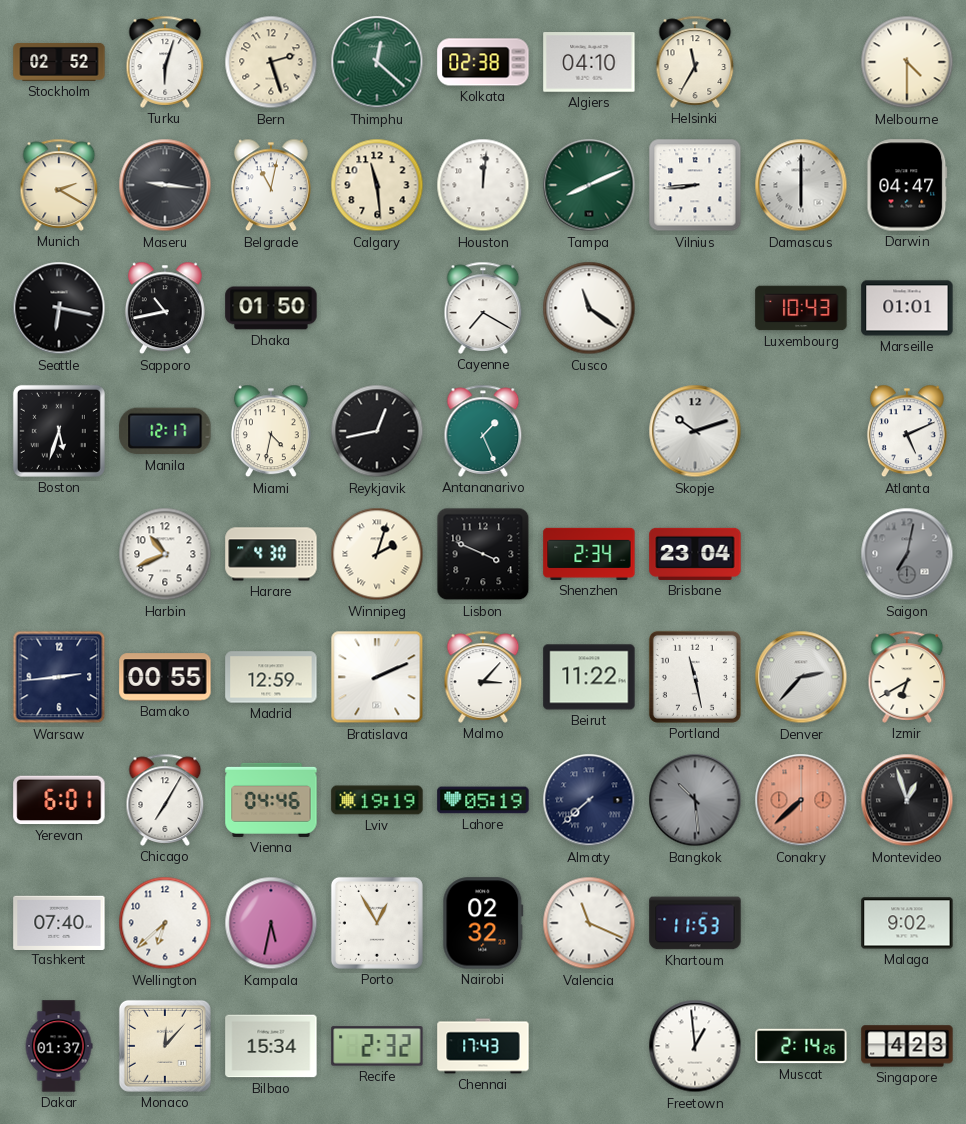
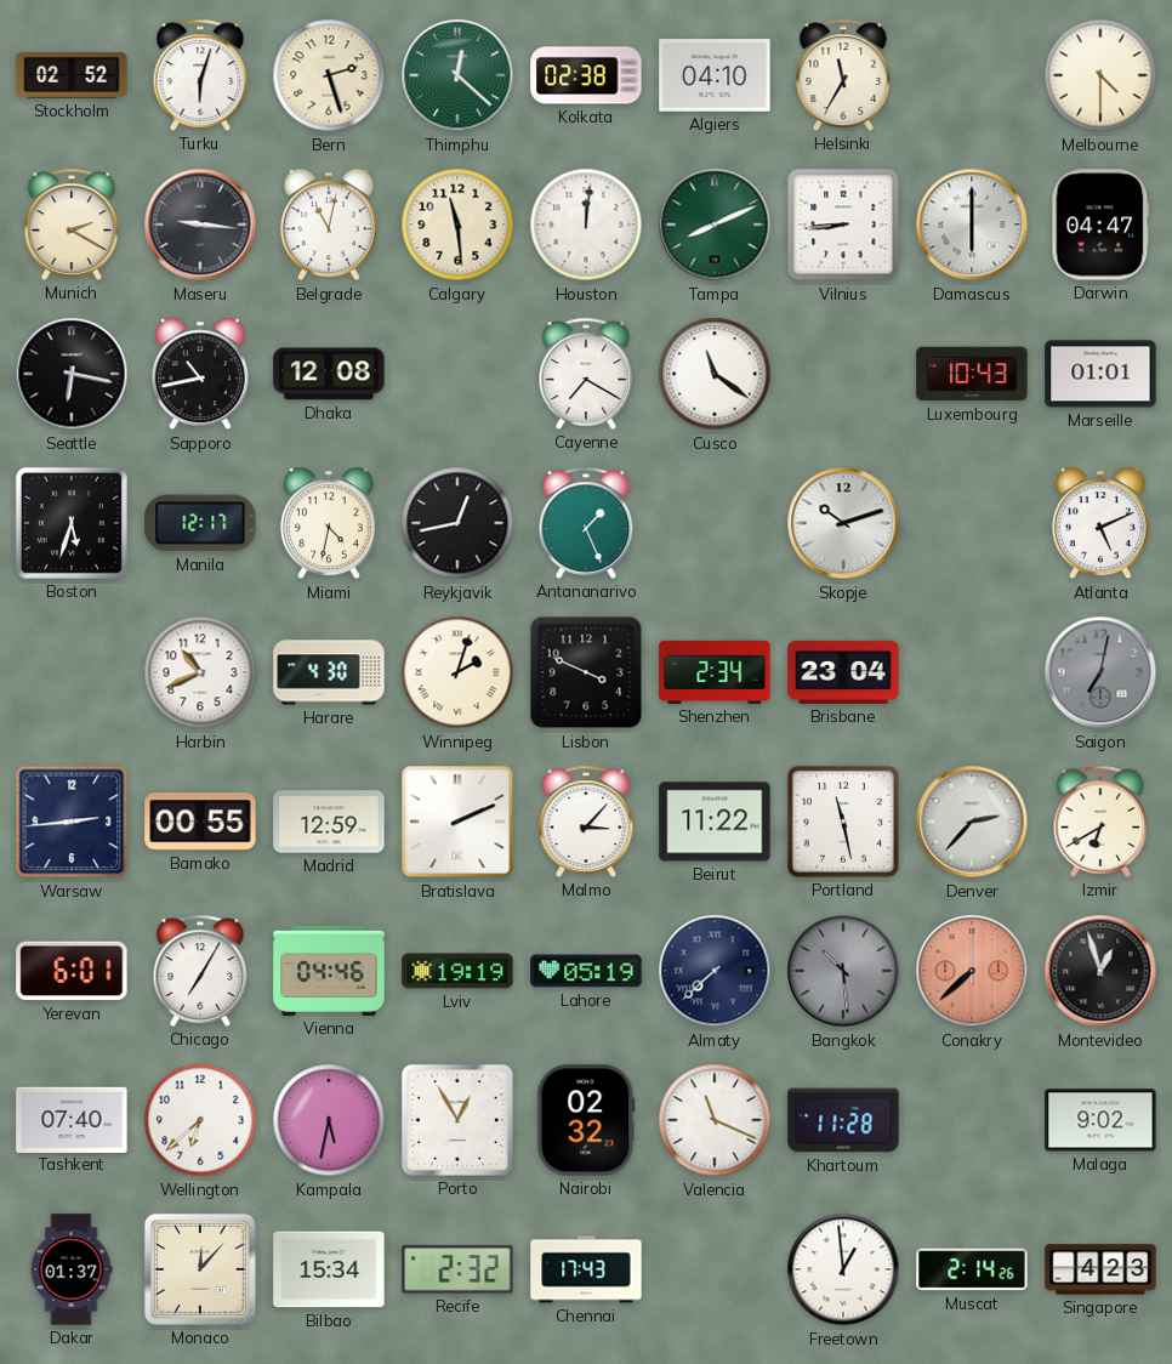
Dhaka: 01:50 -> 12:08
Khartoum: 11:53 -> 11:28
